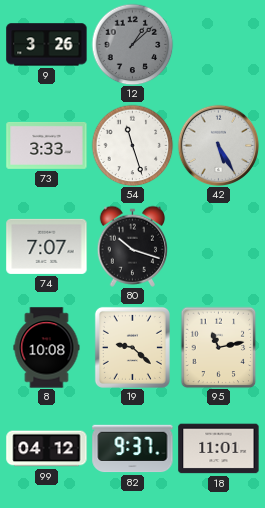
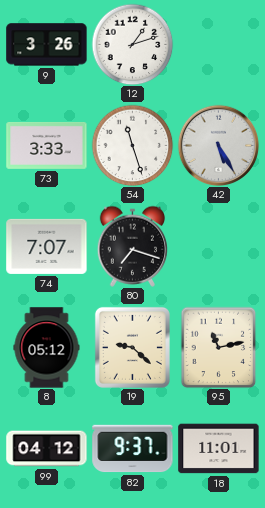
12: 1:08 -> 1:12
12 dial: grey -> white
80: 10:18 -> 7:18
8: 10:08 -> 05:12
